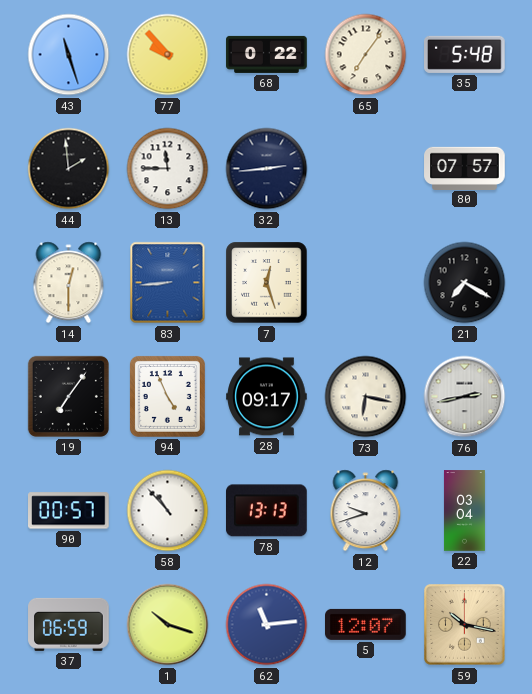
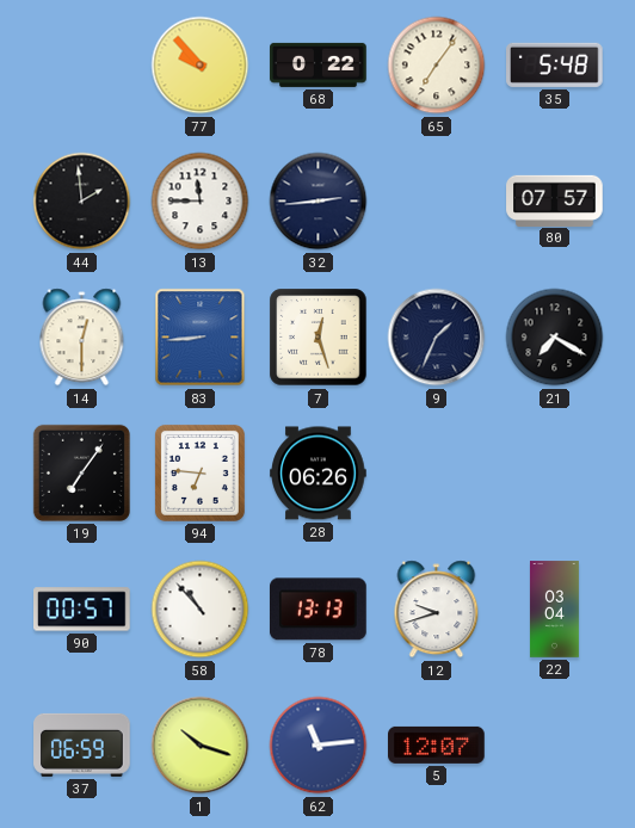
43: 11:27 -> none
9: none -> 1:34
94: 4:56 -> 6:46
28: 09:17 -> 06:26
73: 6:17 -> none
76: 2:43 -> none
59: 10:17 -> none
